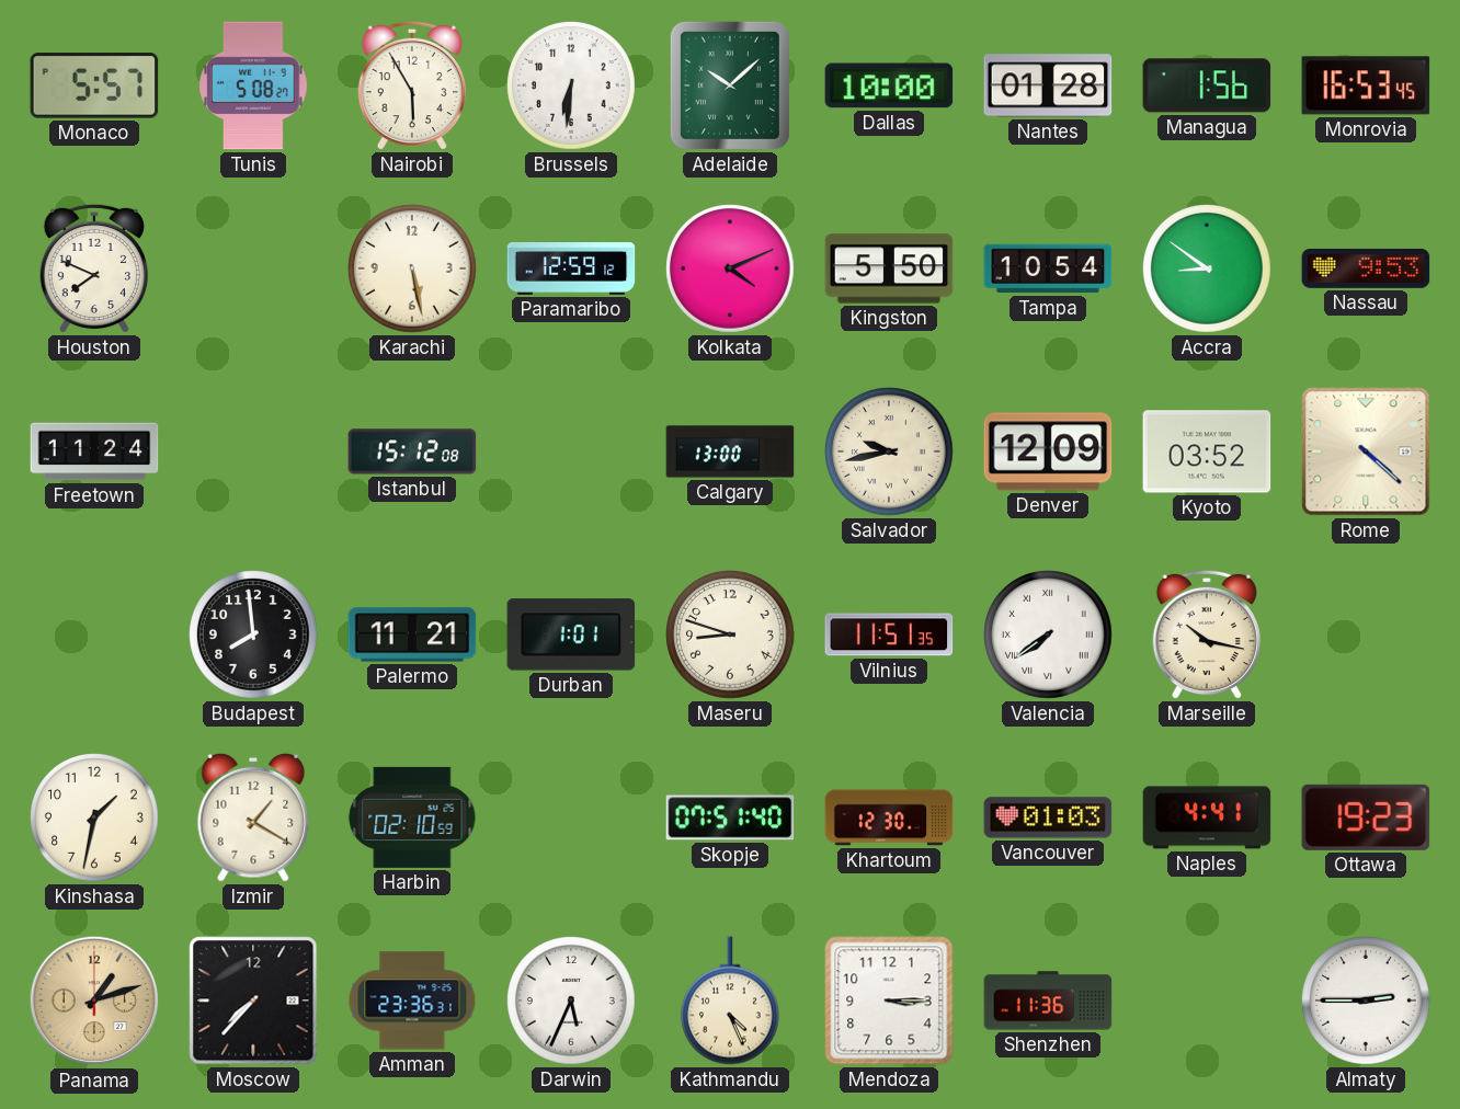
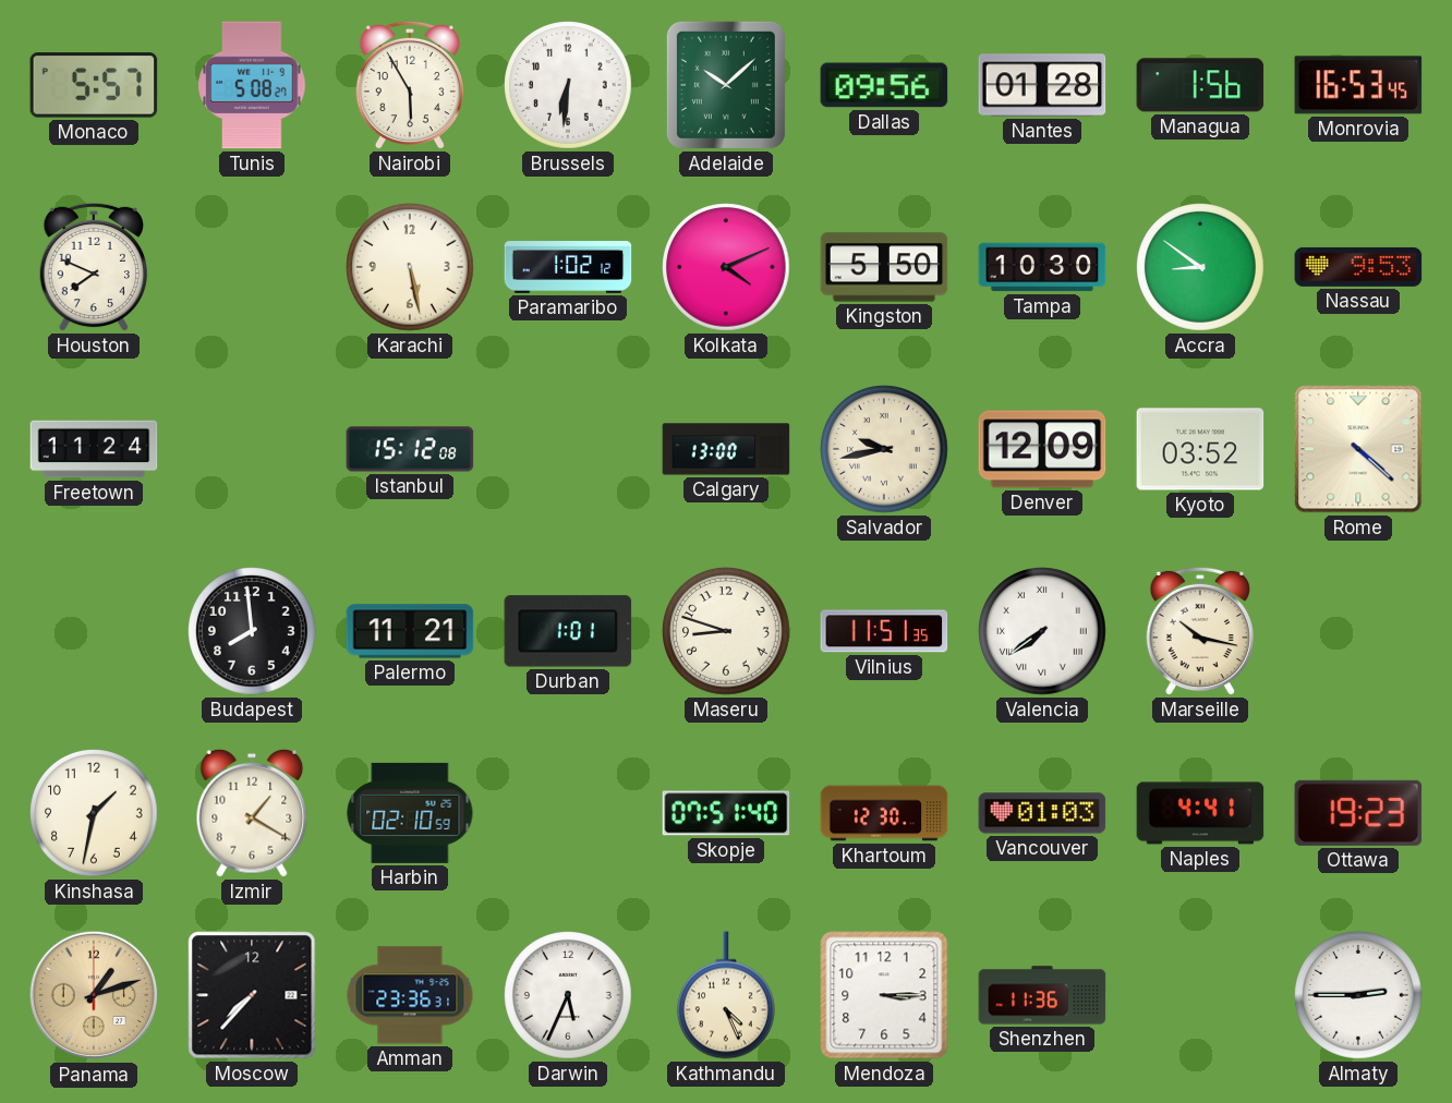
Dallas: 10:00 -> 09:56
Paramaribo: 12:59 -> 1:02
Tampa: 10:54 -> 10:30
